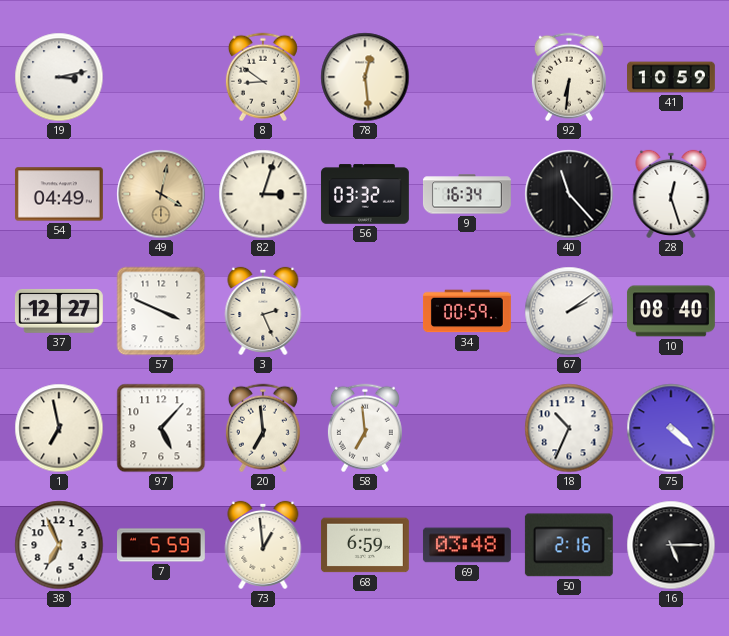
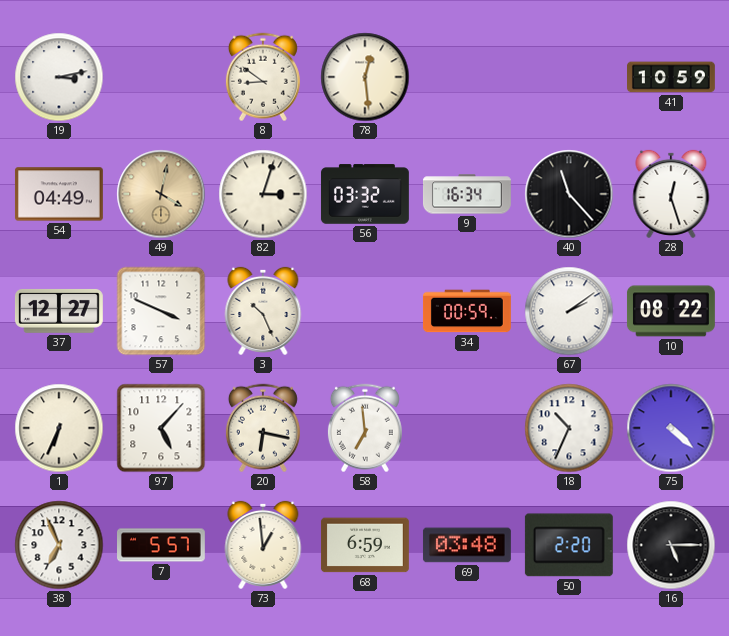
92: 6:31 -> none
3: 2:26 -> 10:26
10: 08:40 -> 08:22
1: 6:58 -> 6:34
20: 6:59 -> 6:17
7: 5:59 -> 5:57
50: 2:16 -> 2:20
